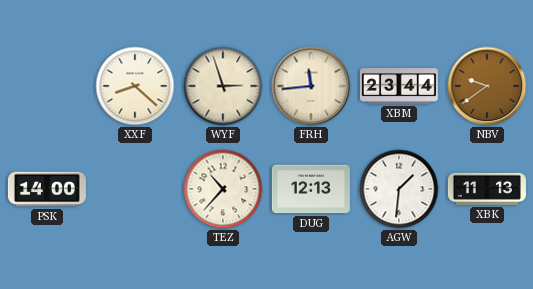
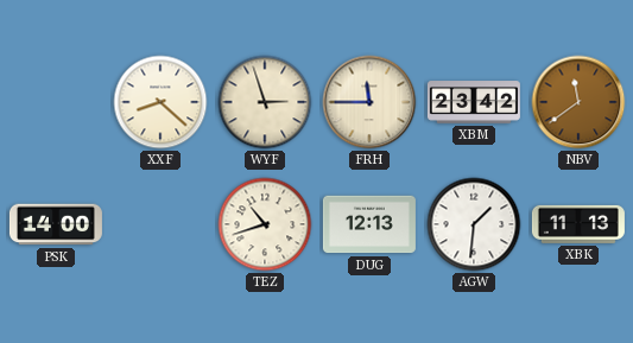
FRH: 11:44 -> 11:45
XBM: 23:44 -> 23:42
NBV: 9:39 -> 11:39
TEZ: 10:37 -> 10:42
